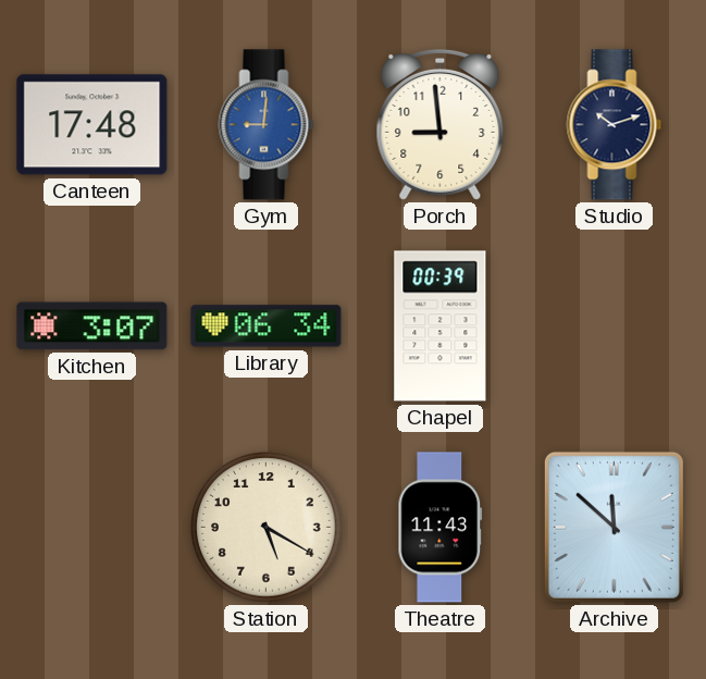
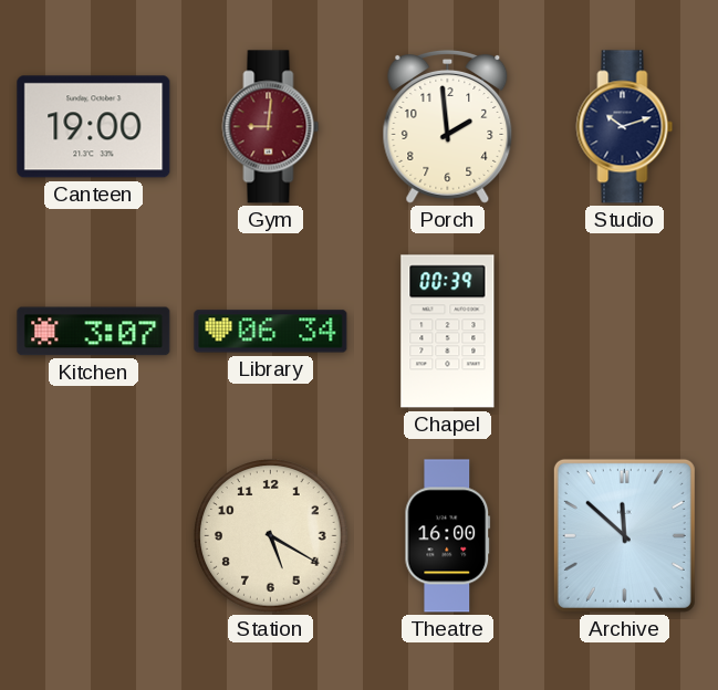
Canteen: 17:48 -> 19:00
Gym dial: blue -> burgundy
Porch: 8:59 -> 1:59
Theatre: 11:43 -> 16:00
